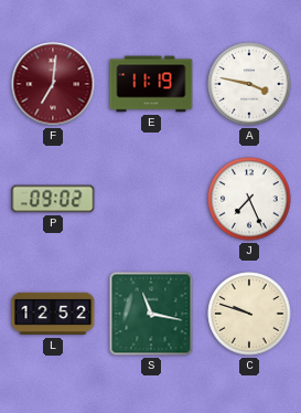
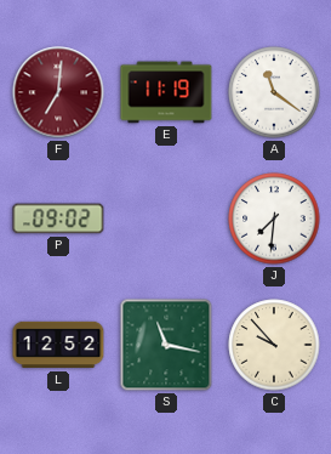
A: 3:47 -> 11:21
J: 7:26 -> 7:31
C: 9:48 -> 9:53
